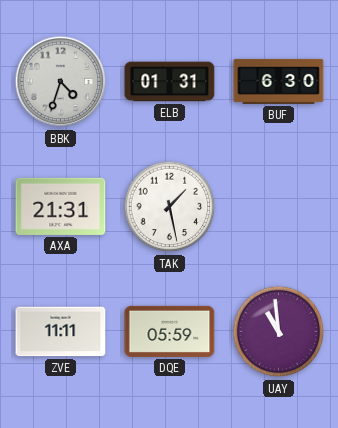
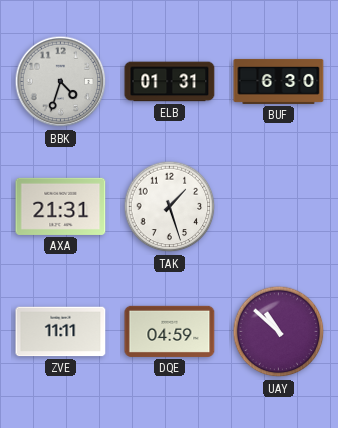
TAK: 1:28 -> 1:27
DQE: 05:59 -> 04:59
UAY: 10:59 -> 10:52
